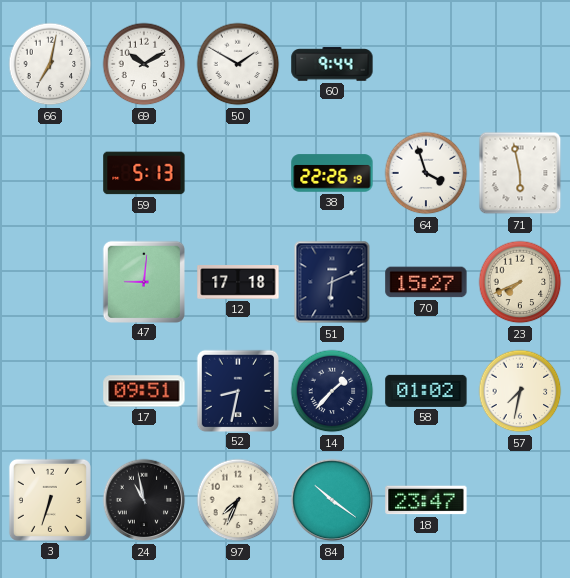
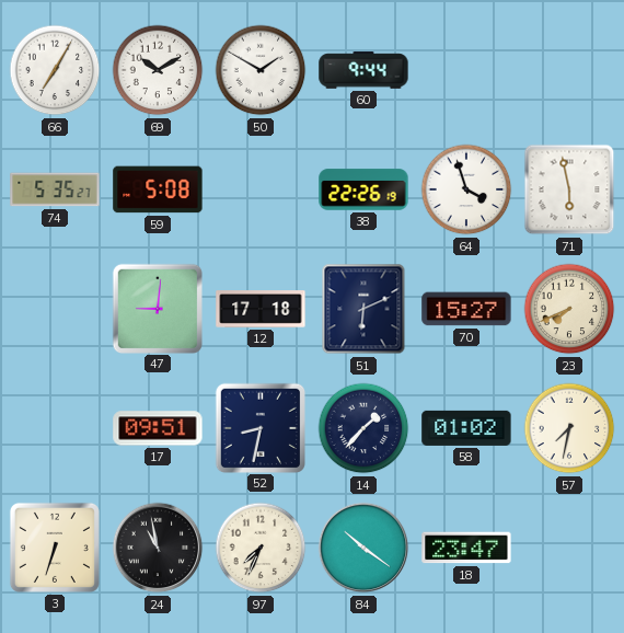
66: 7:02 -> 7:05
74: none -> 5:35
59: 5:13 -> 5:08
